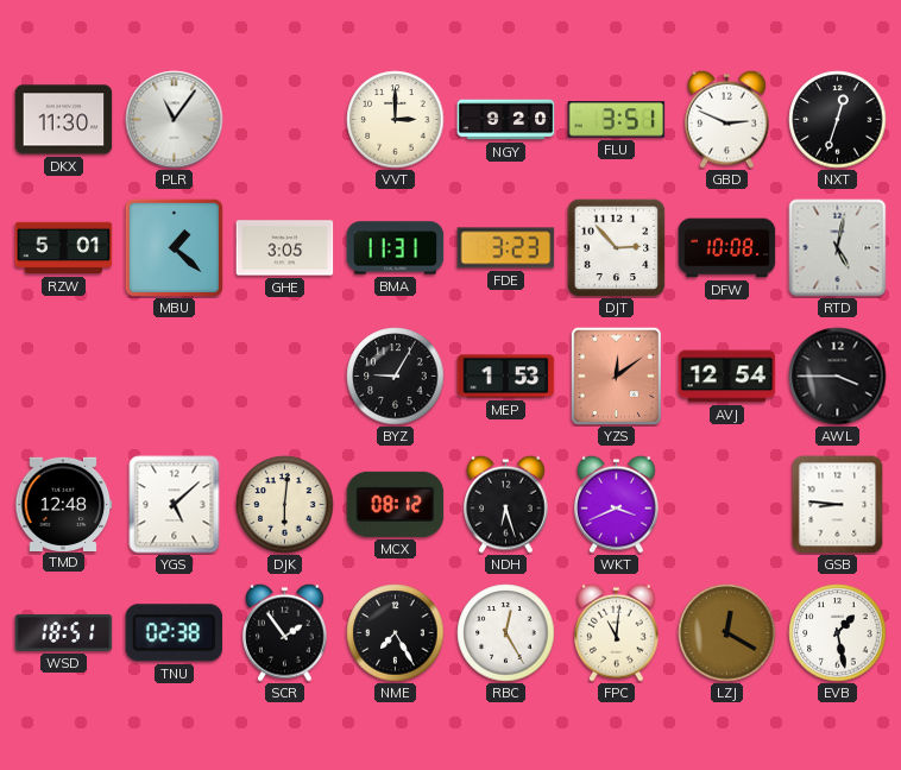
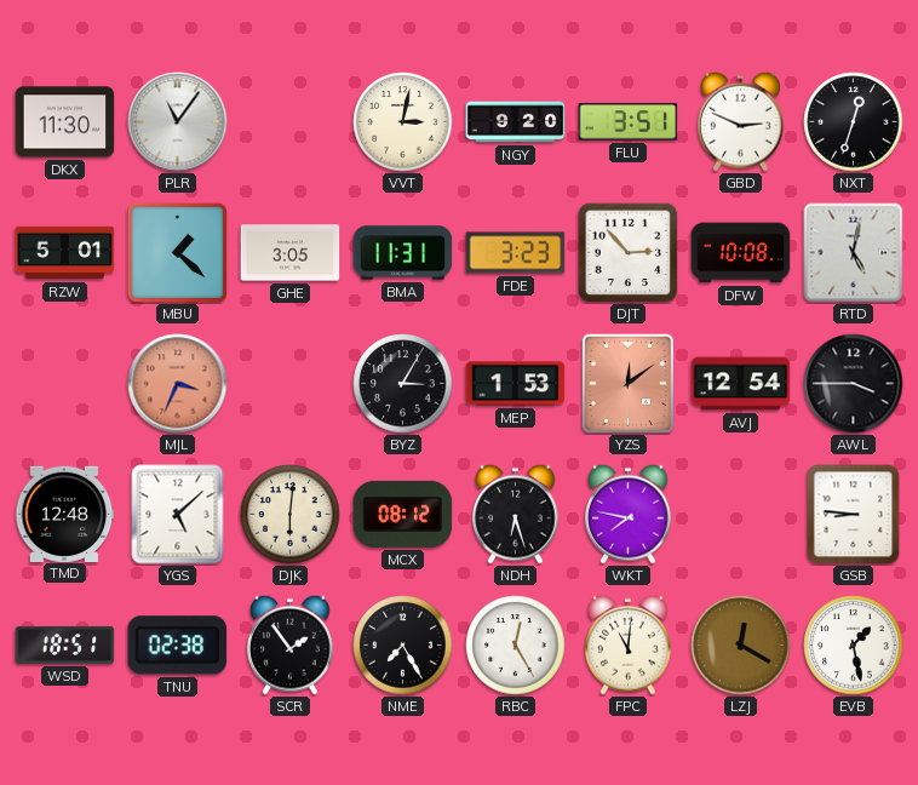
VVT: 3:00 -> 3:02
MJL: none -> 3:34
BYZ: 9:05 -> 3:05
WKT: 3:41 -> 7:47
